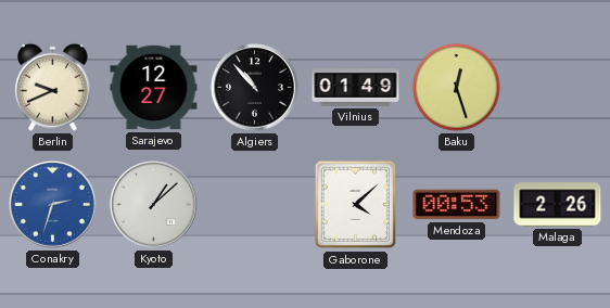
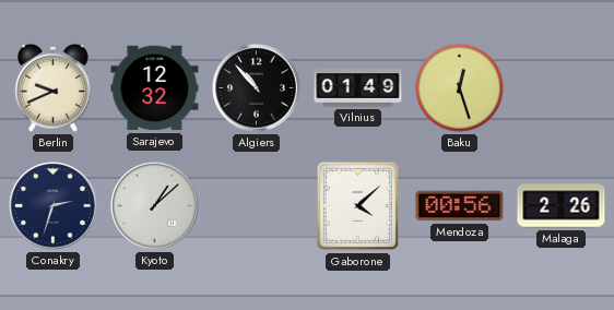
Sarajevo: 12:27 -> 12:32
Conakry dial: blue -> navy
Mendoza: 00:53 -> 00:56
